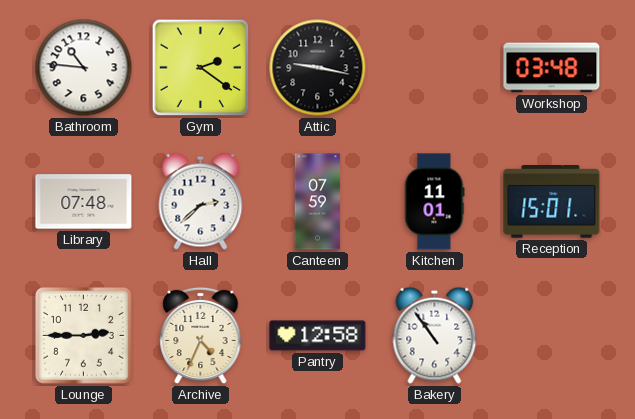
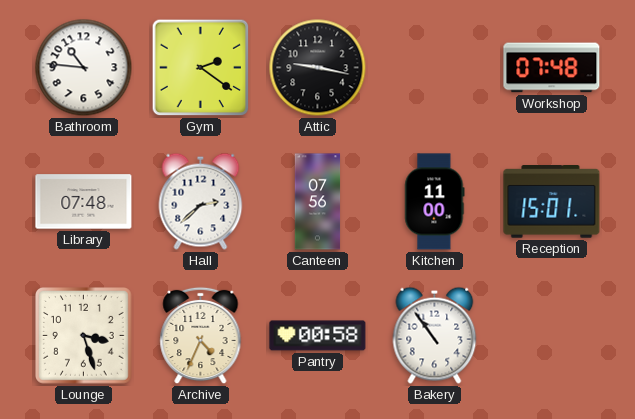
Workshop: 03:48 -> 07:48
Canteen: 07:59 -> 07:56
Kitchen: 11:01 -> 11:00
Lounge: 2:45 -> 3:27
Pantry: 12:58 -> 00:58
